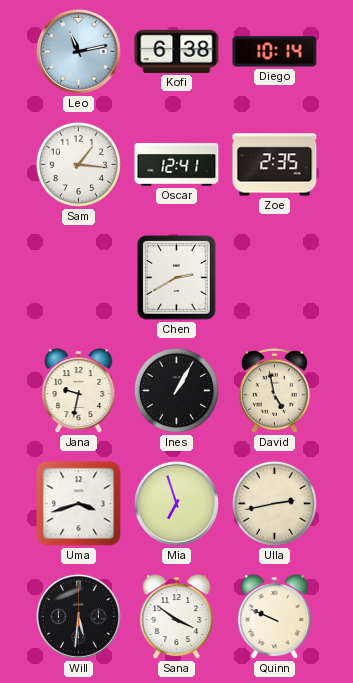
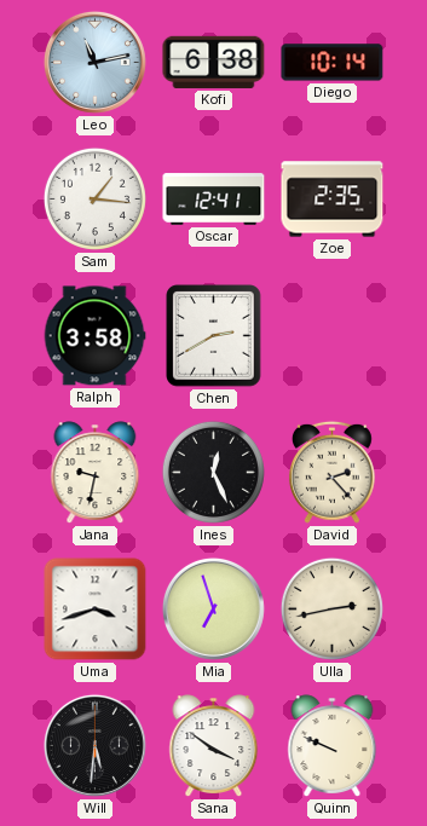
Ralph: none -> 3:58
Ines: 1:05 -> 12:26
David: 4:58 -> 2:23
